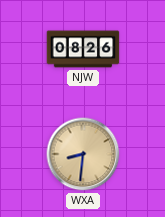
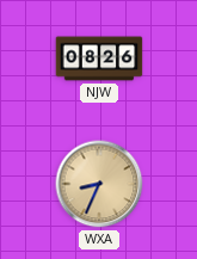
WXA: 8:31 -> 8:34
